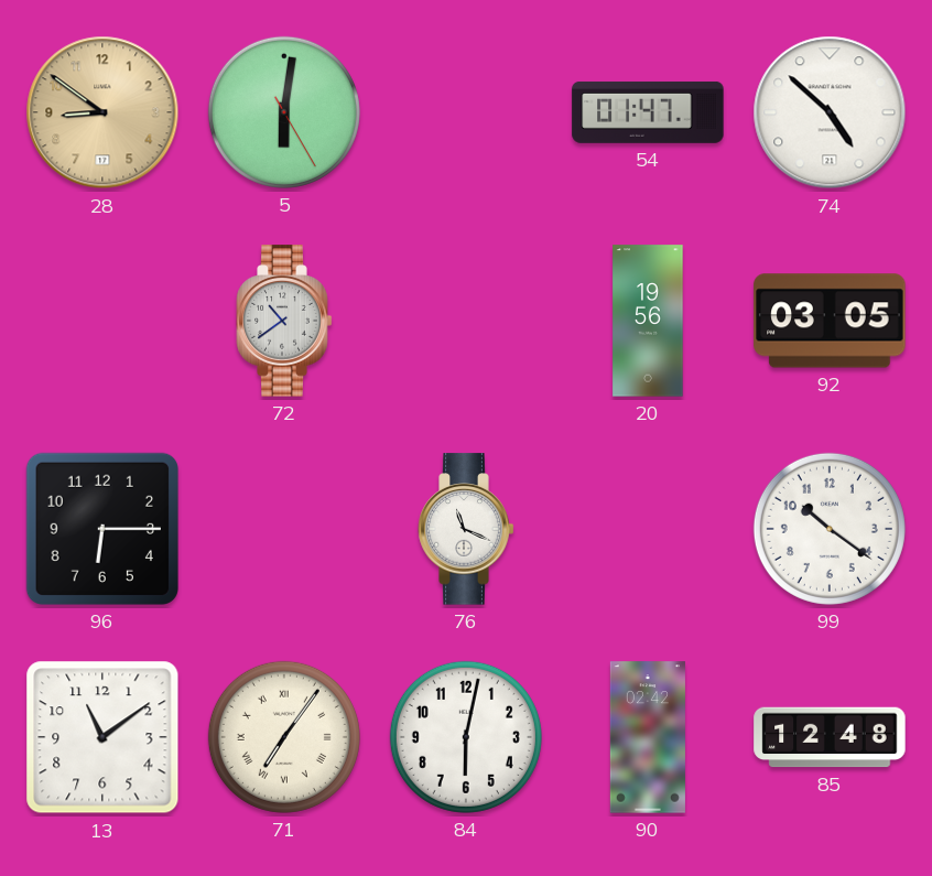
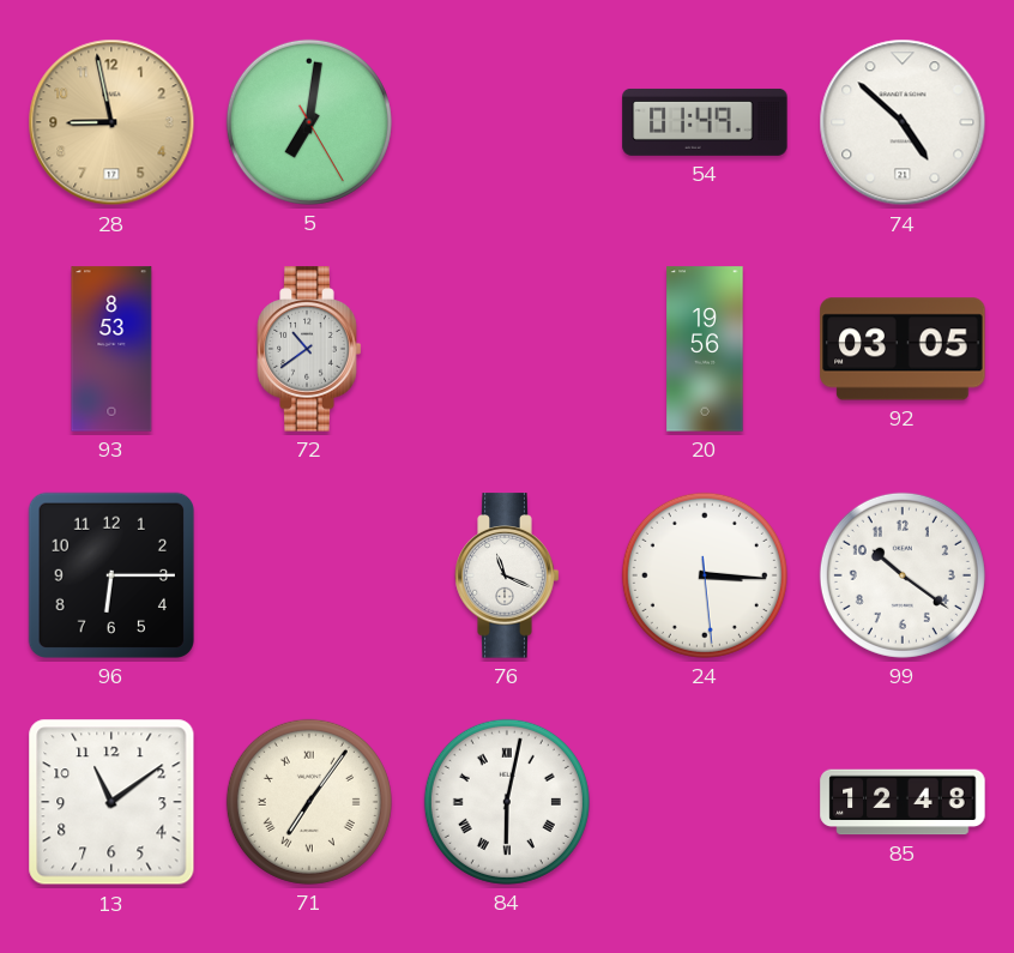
28: 8:51 -> 8:58
5: 6:01 -> 7:01
54: 01:47 -> 01:49
93: none -> 8:53
24: none -> 3:15
84 numerals: Arabic -> Roman
90: 02:42 -> none
